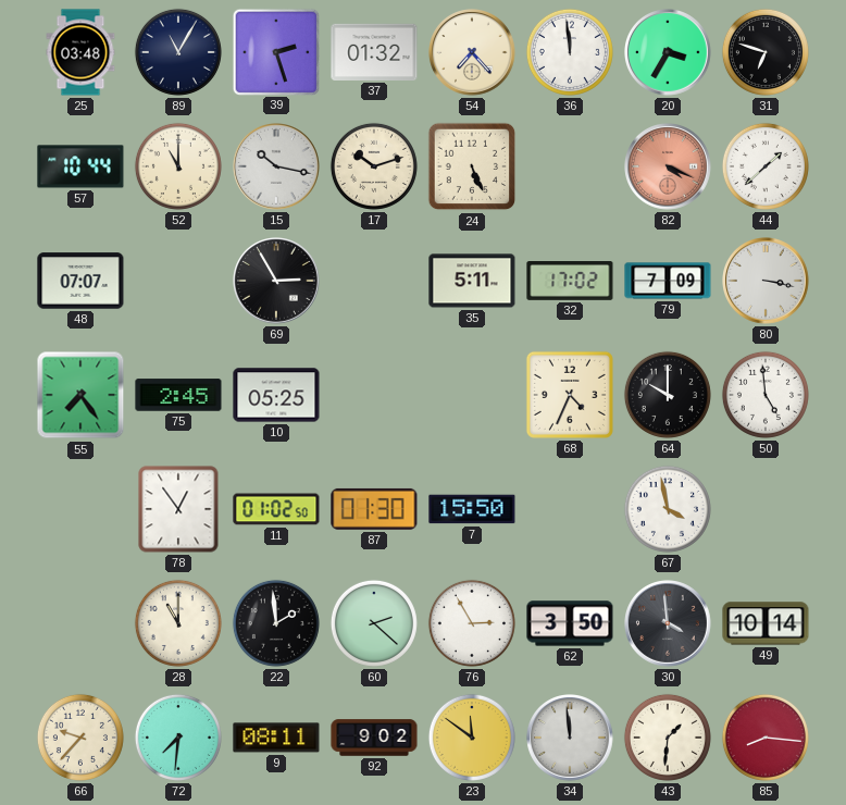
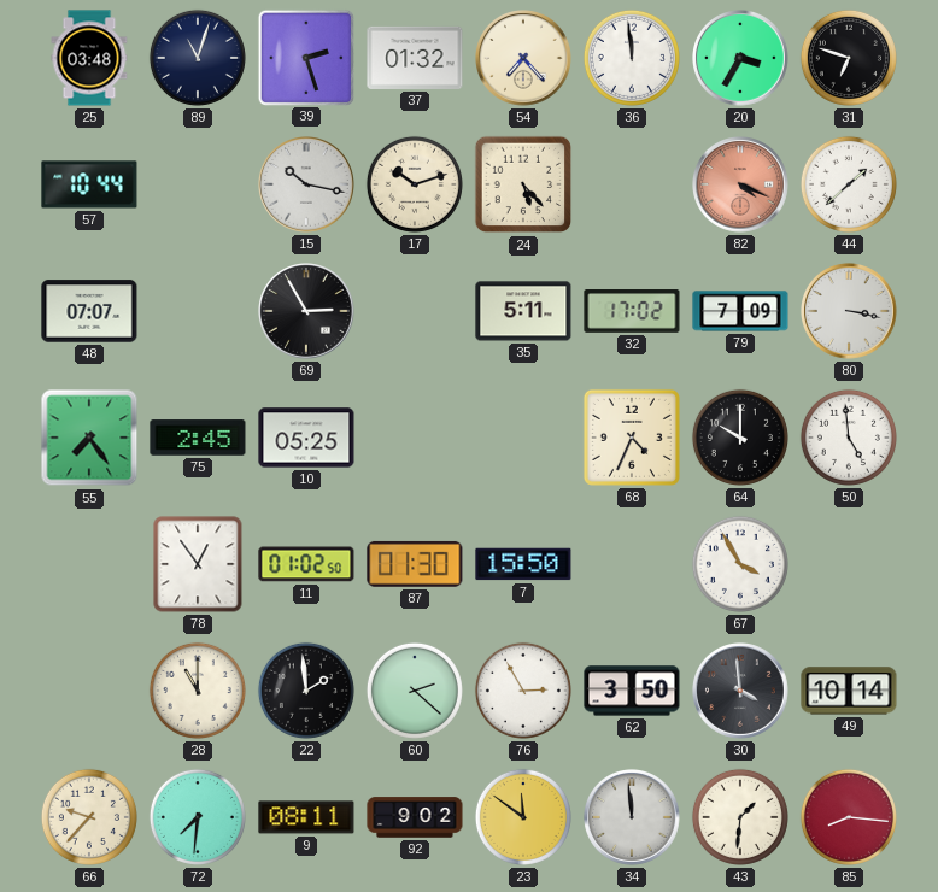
89: 11:05 -> 11:03
52: 11:00 -> none
24: 5:26 -> 5:23
67: 3:58 -> 3:55
